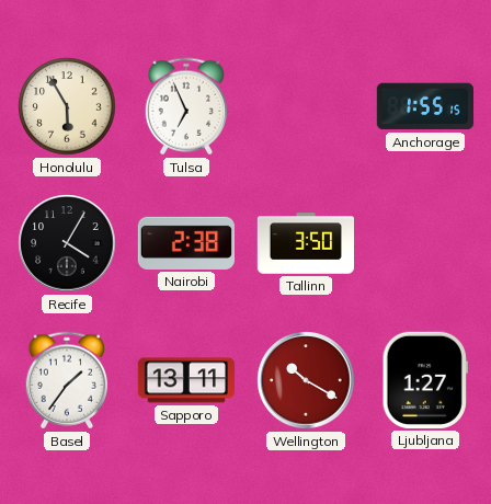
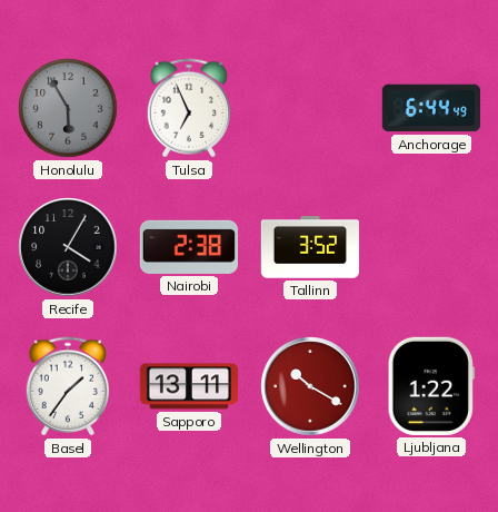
Honolulu dial: cream -> grey
Anchorage: 1:55 -> 6:44
Tallinn: 3:50 -> 3:52
Ljubljana: 1:27 -> 1:22
